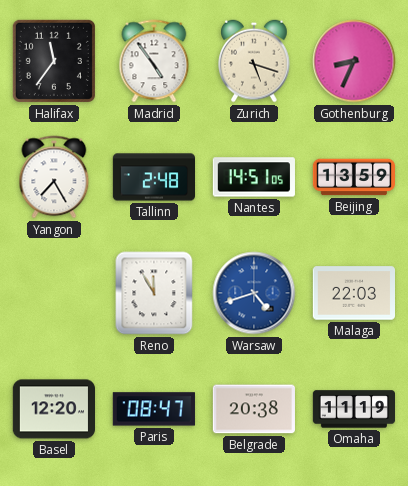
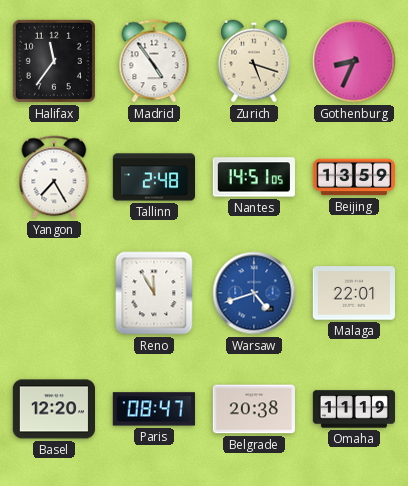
Malaga: 22:03 -> 22:01
